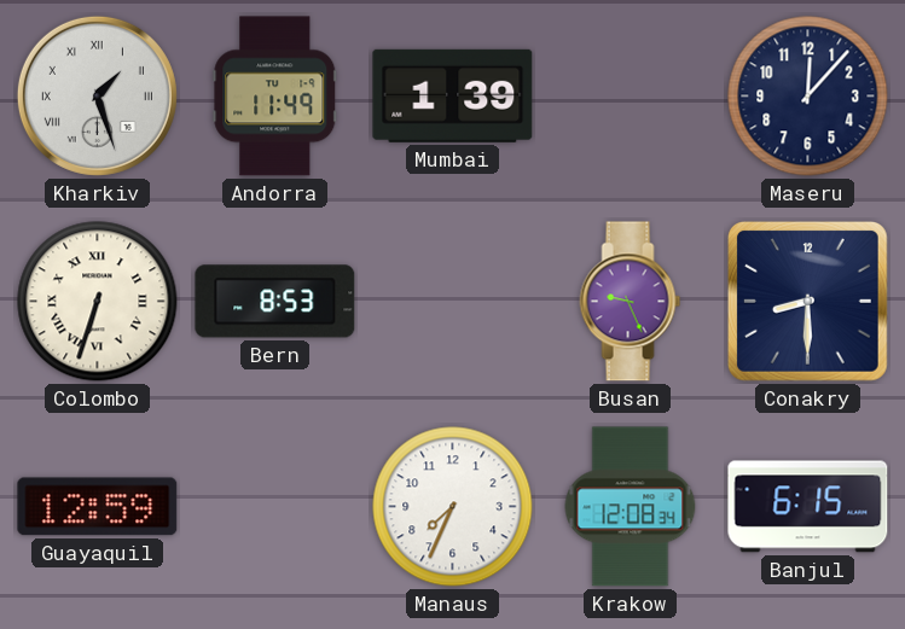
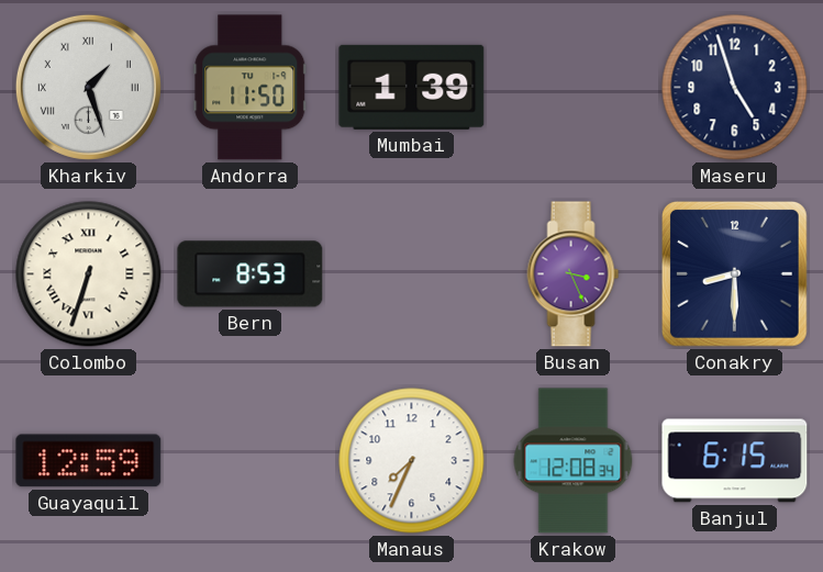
Andorra: 11:49 -> 11:50
Maseru: 12:07 -> 4:57
Busan: 9:26 -> 3:26
